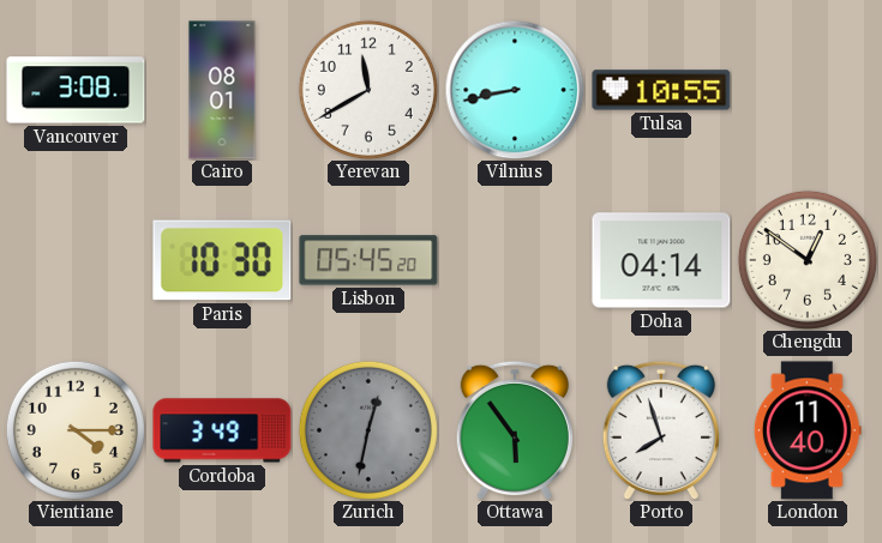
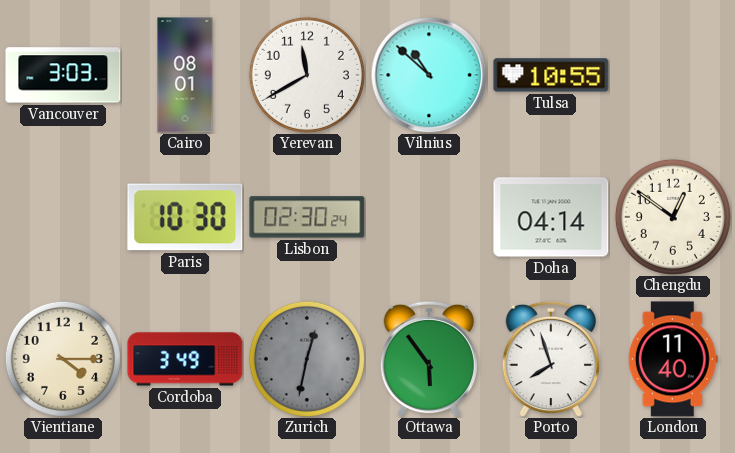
Vancouver: 3:08 -> 3:03
Vilnius: 8:43 -> 10:52
Lisbon: 05:45 -> 02:30
